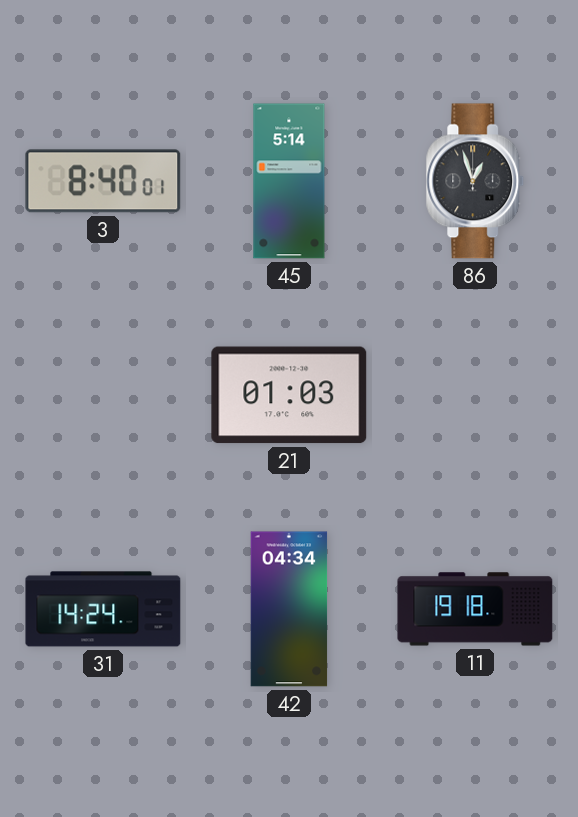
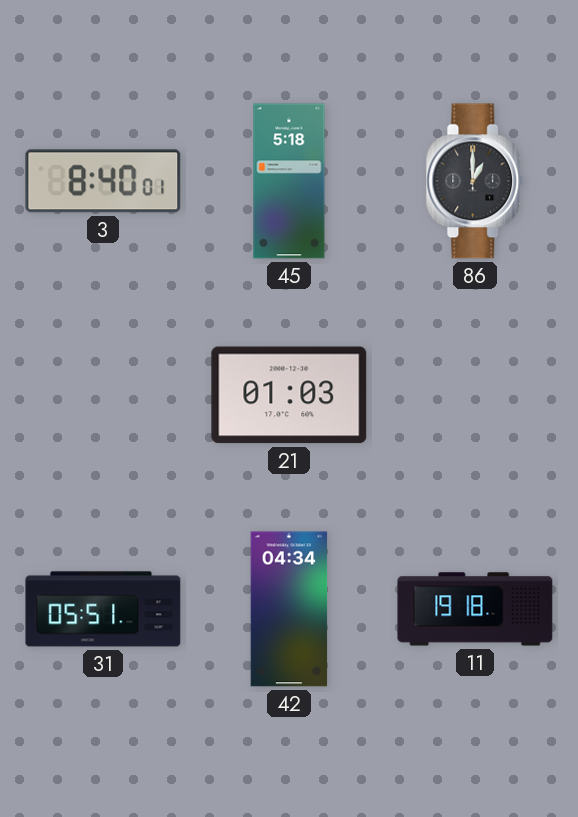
45: 5:14 -> 5:18
86: 12:57 -> 1:00
31: 14:24 -> 05:51
